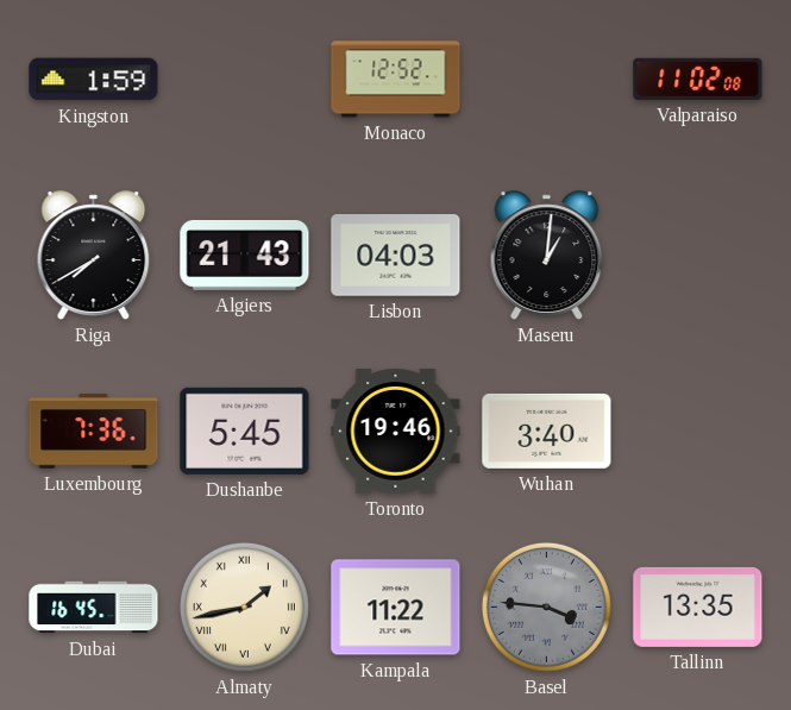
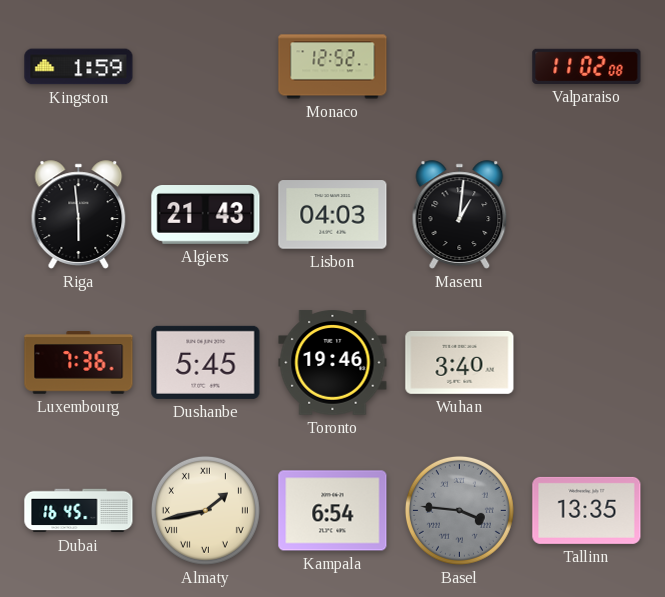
Riga: 7:40 -> 5:59
Kampala: 11:22 -> 6:54
